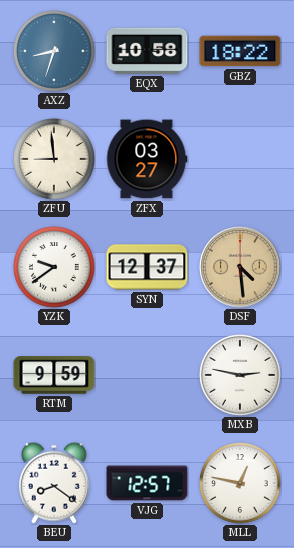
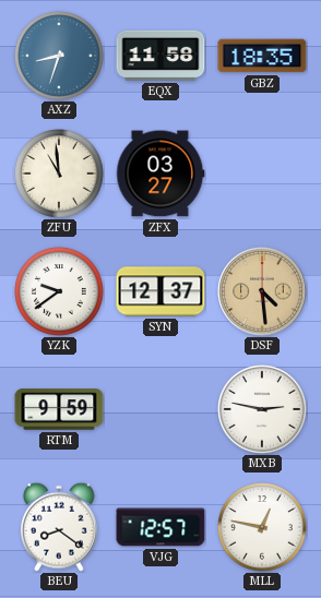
EQX: 10:58 -> 11:58
GBZ: 18:22 -> 18:35
ZFU: 8:59 -> 10:59
